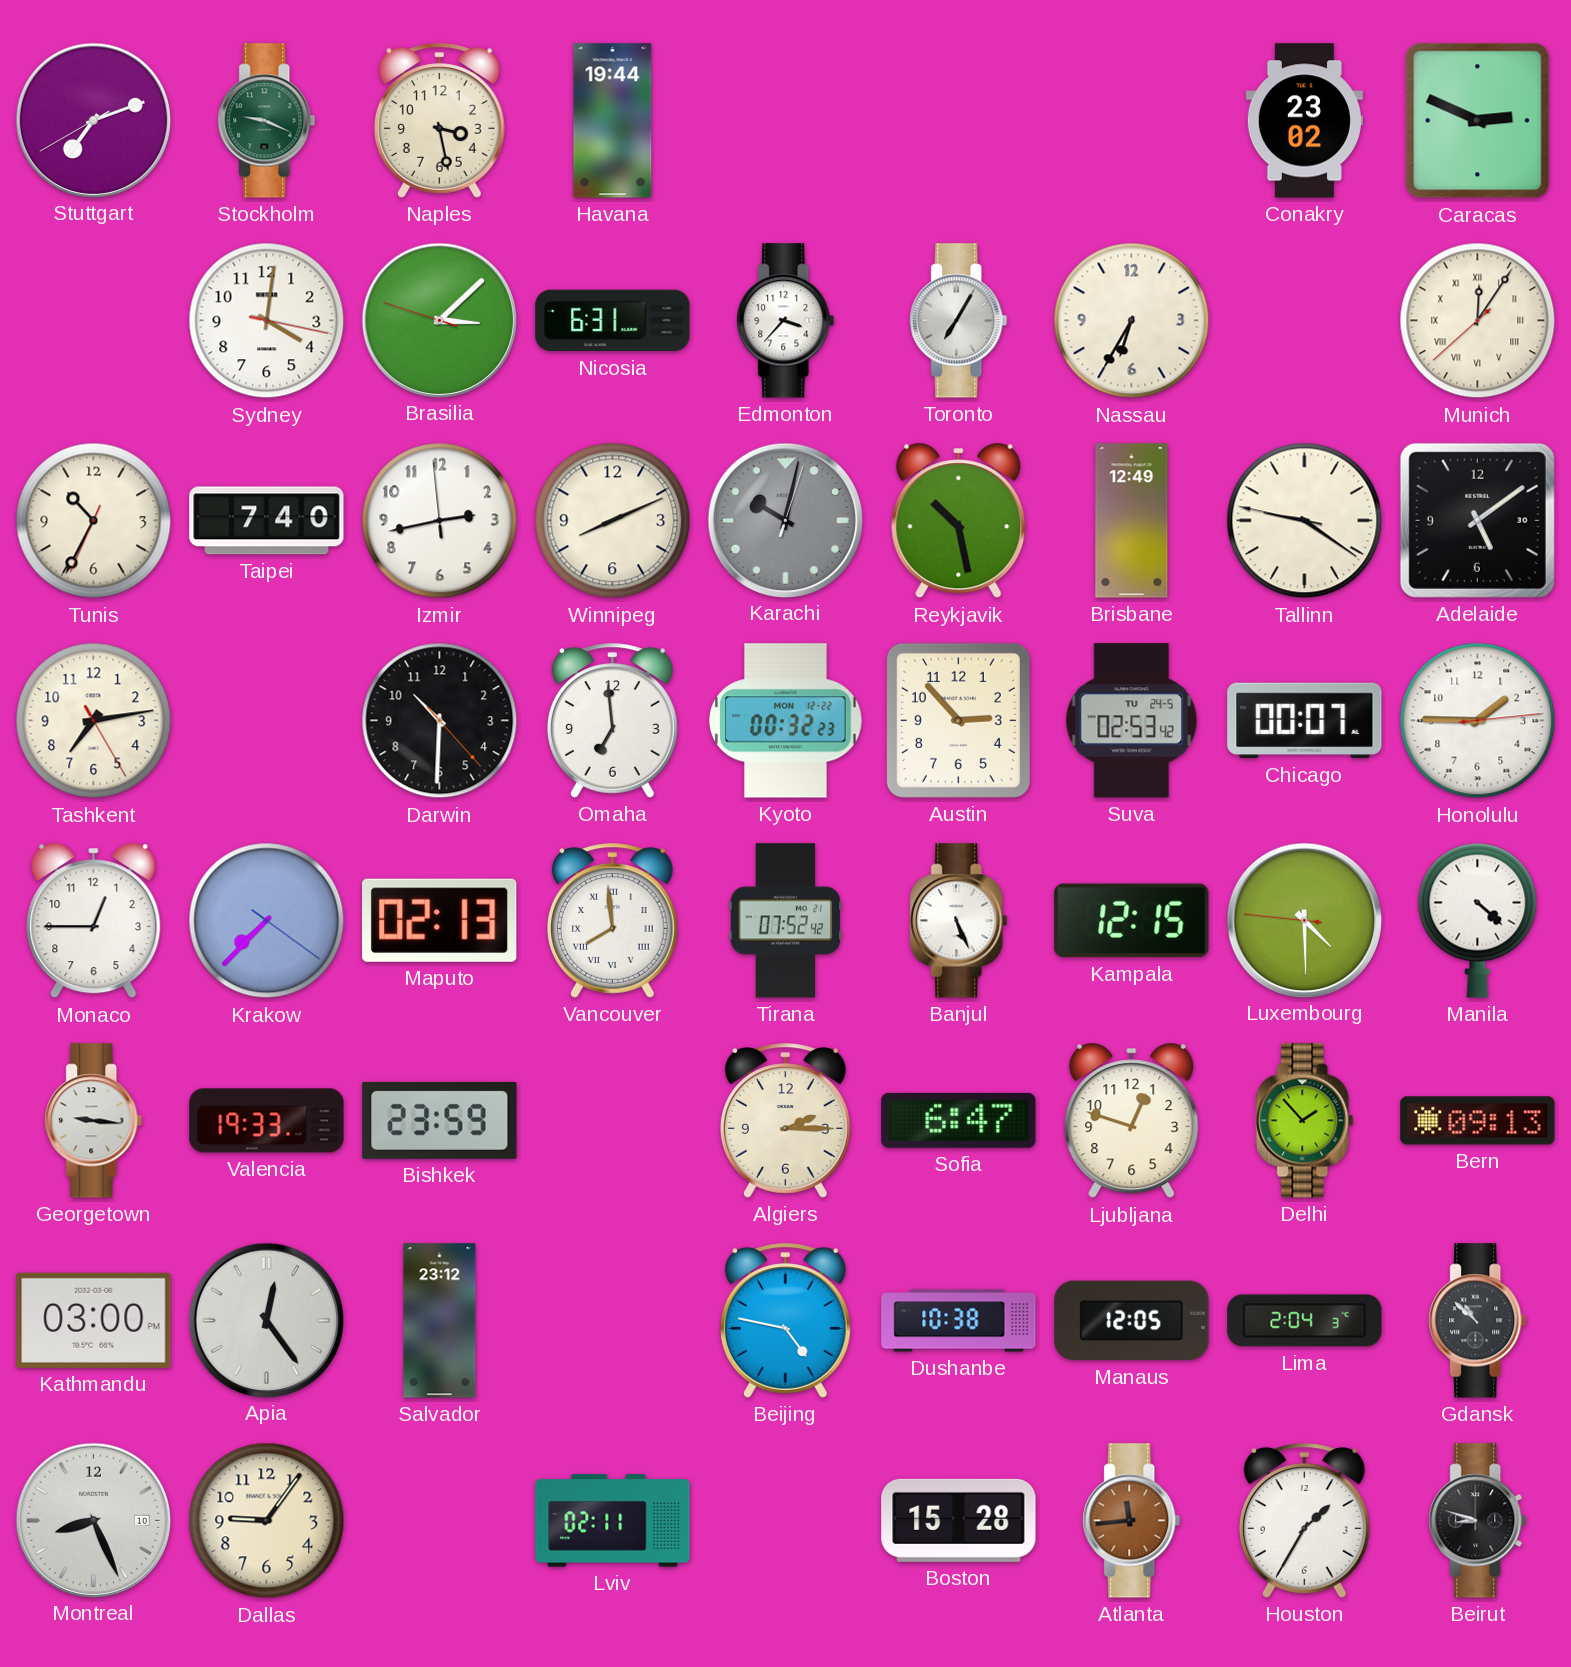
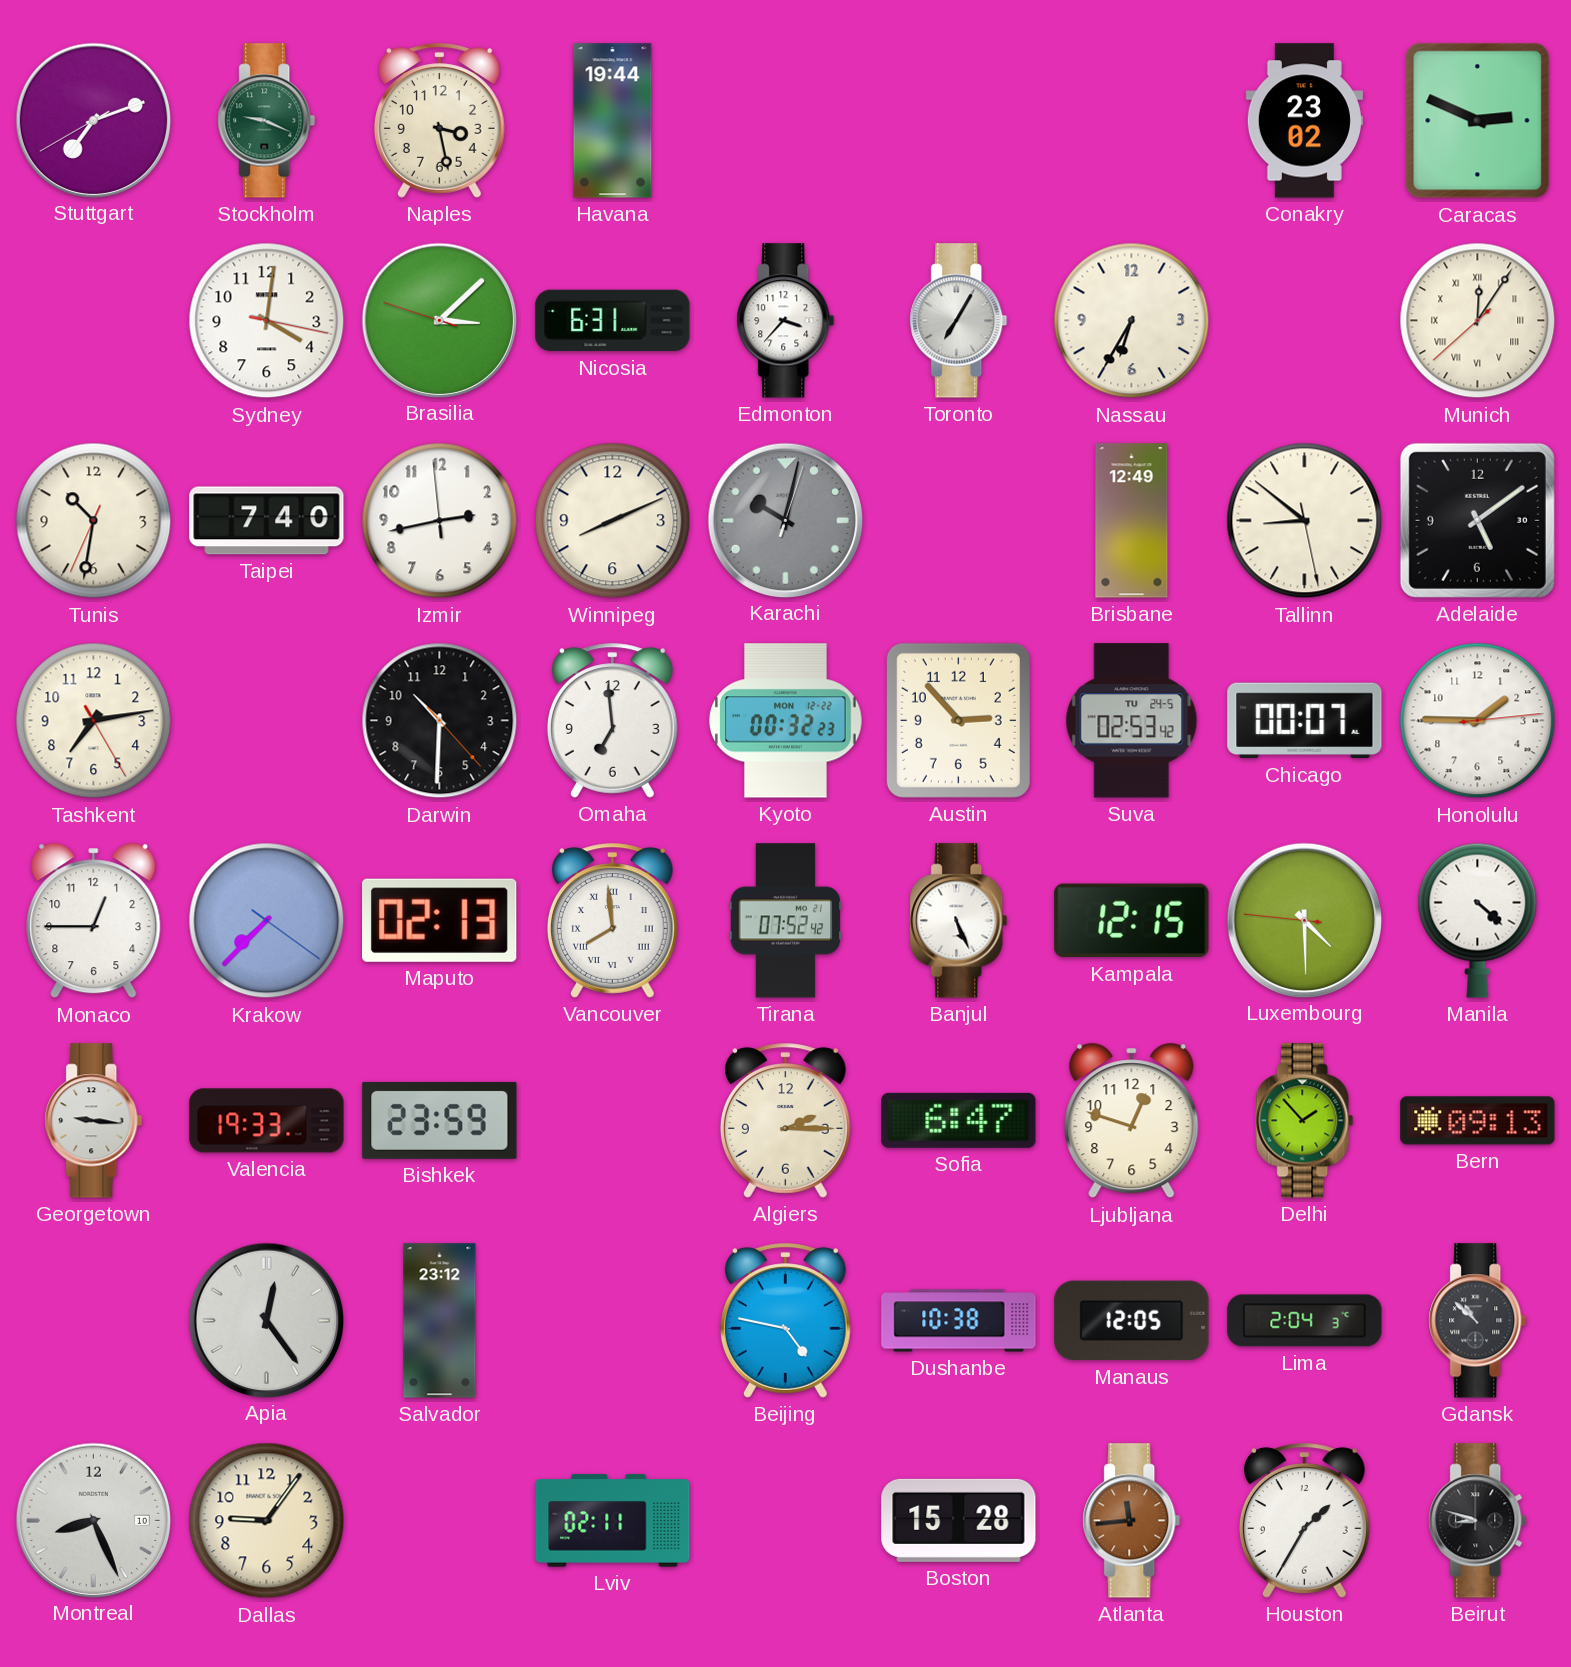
Tunis: 10:34 -> 10:31
Reykjavik: 10:28 -> none
Tallinn: 9:20 -> 8:51
Kathmandu: 03:00 -> none
